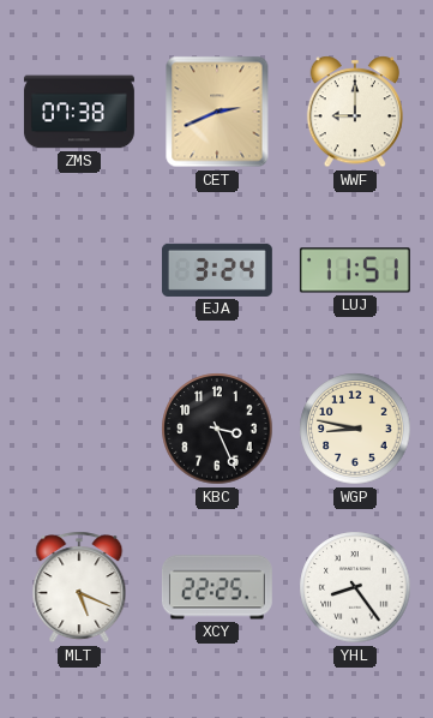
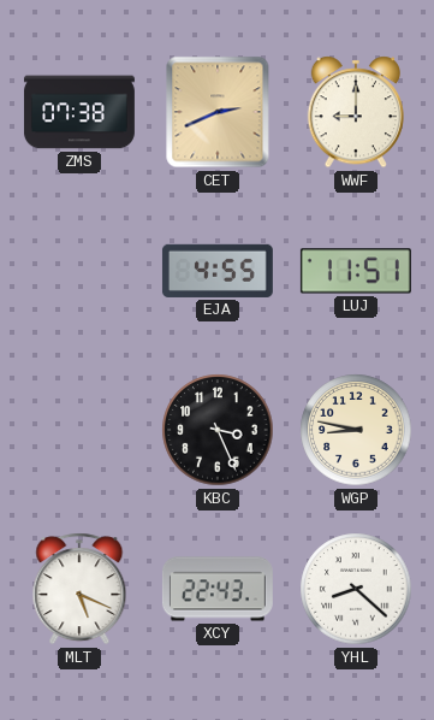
EJA: 3:24 -> 4:55
XCY: 22:25 -> 22:43
YHL: 8:24 -> 8:22
